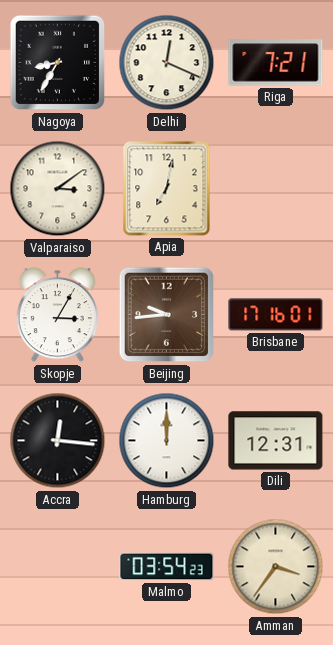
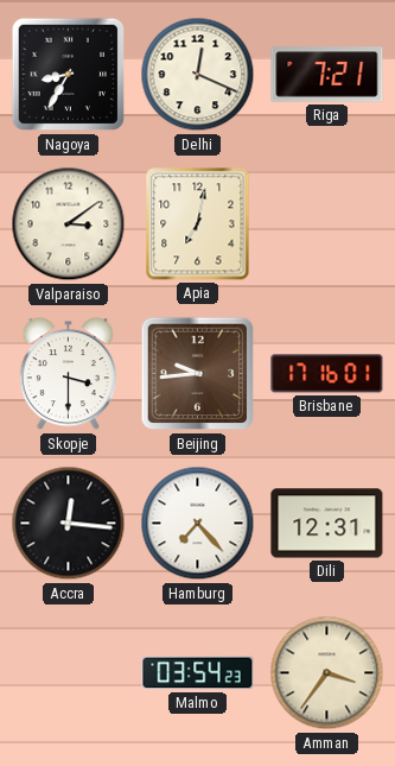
Skopje: 3:05 -> 3:30
Hamburg: 12:00 -> 7:23
